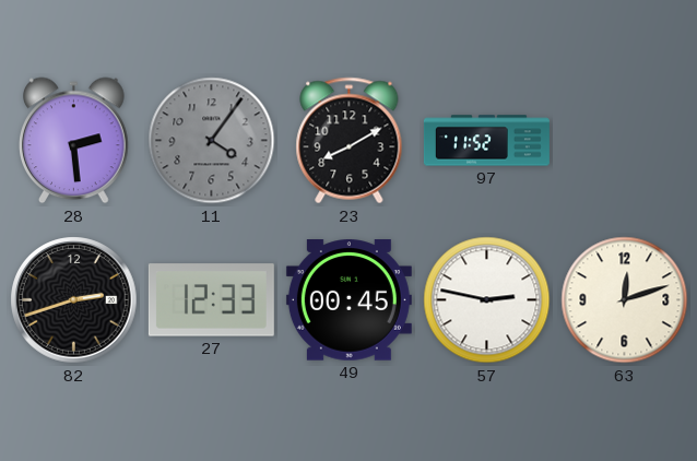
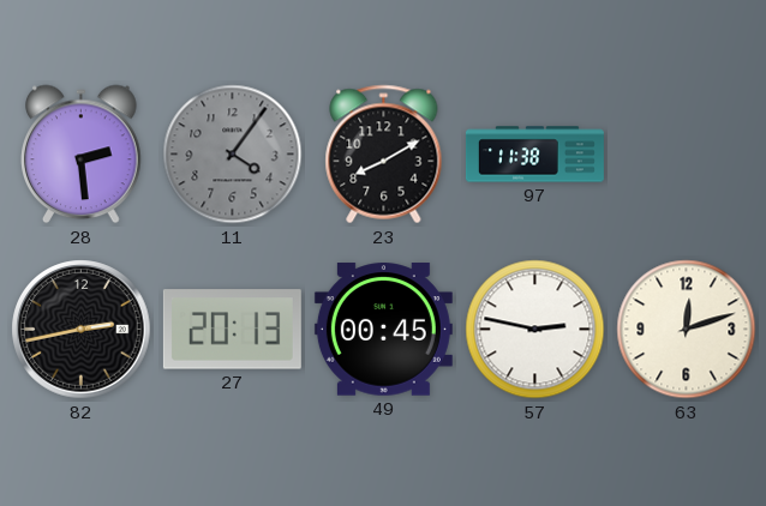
97: 11:52 -> 11:38
82: 2:42 -> 2:43
27: 12:33 -> 20:13
